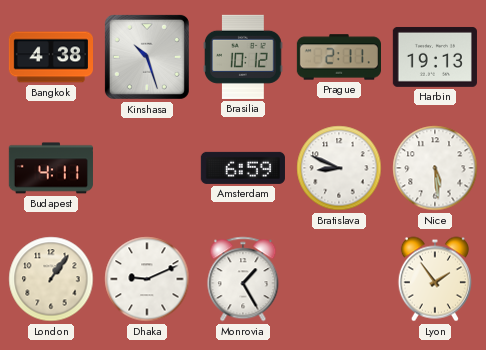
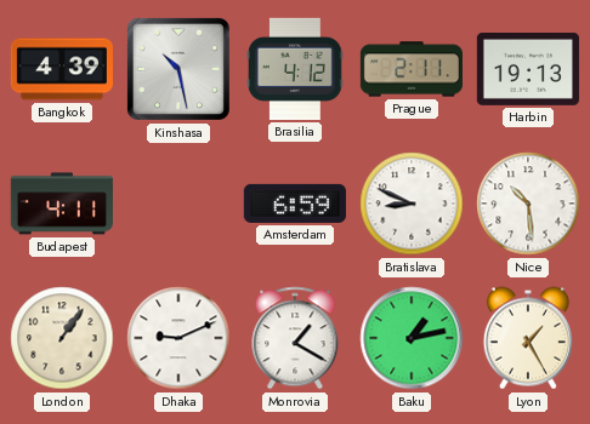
Bangkok: 4:38 -> 4:39
Kinshasa: 10:27 -> 10:28
Brasilia: 10:12 -> 4:12
Nice: 5:29 -> 10:29
Monrovia: 1:25 -> 1:20
Baku: none -> 1:13
Lyon: 1:54 -> 1:25
